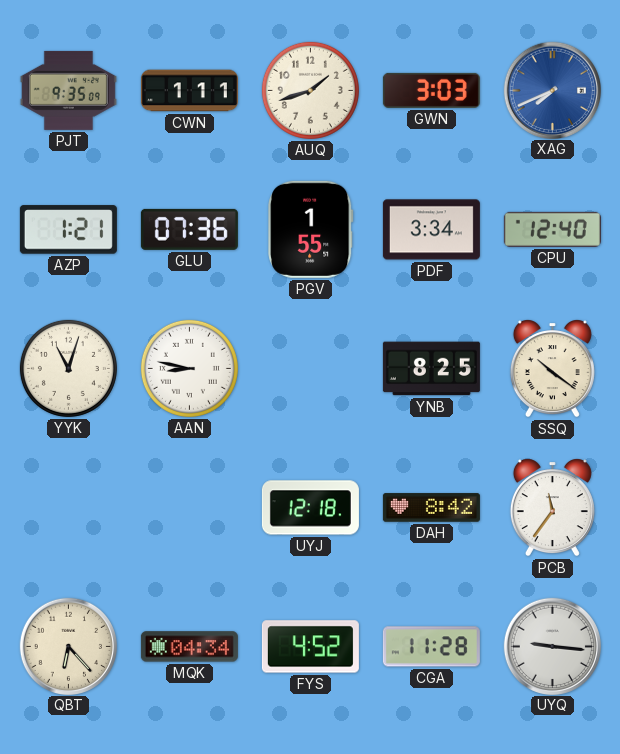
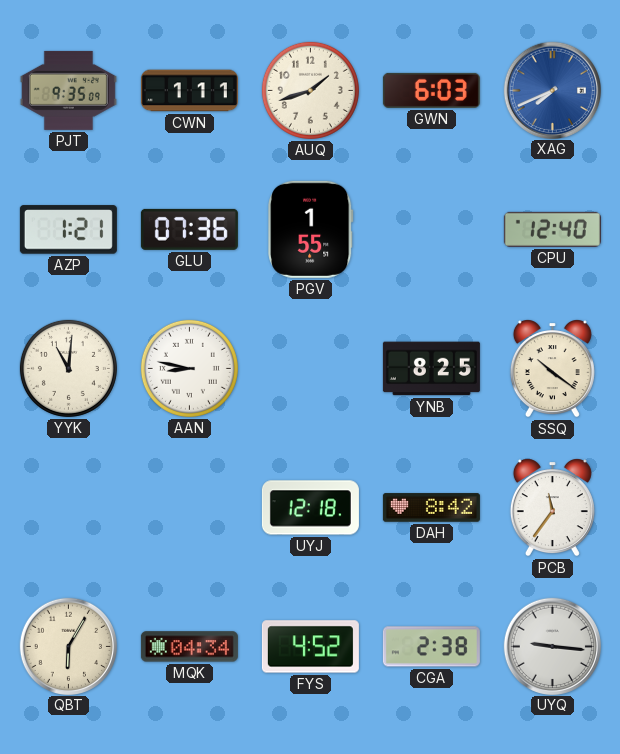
GWN: 3:03 -> 6:03
PDF: 3:34 -> none
YYK: 11:03 -> 11:01
QBT: 6:23 -> 6:05
CGA: 11:28 -> 2:38
